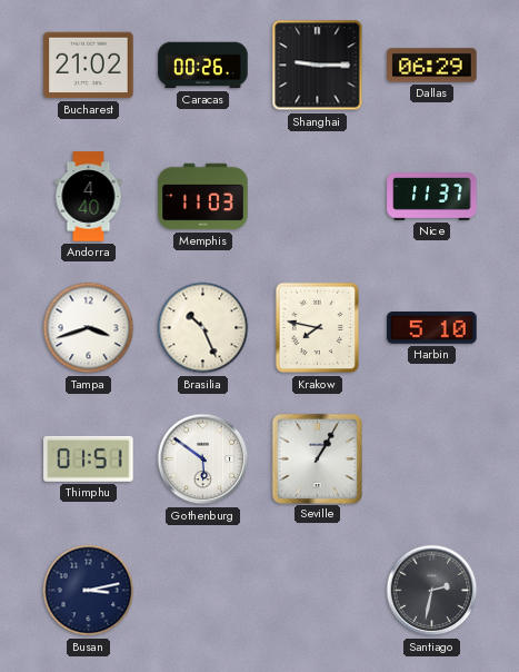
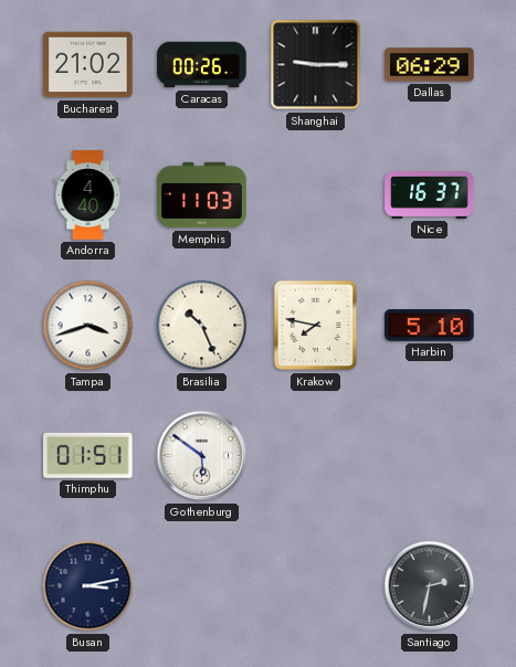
Nice: 11:37 -> 16:37
Seville: 1:05 -> none
